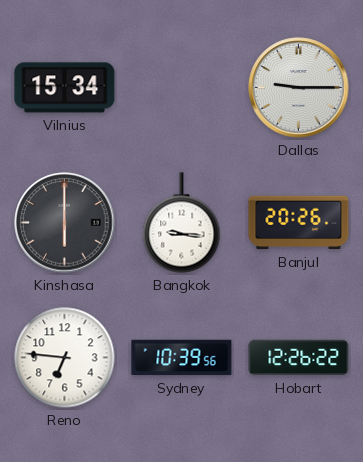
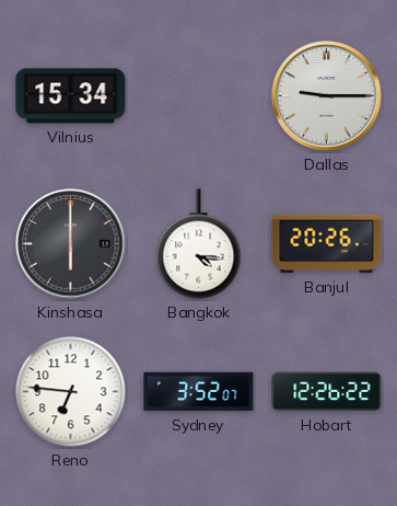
Bangkok: 9:16 -> 4:16
Sydney: 10:39 -> 3:52
